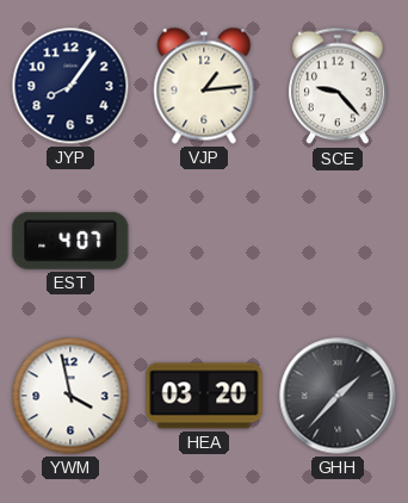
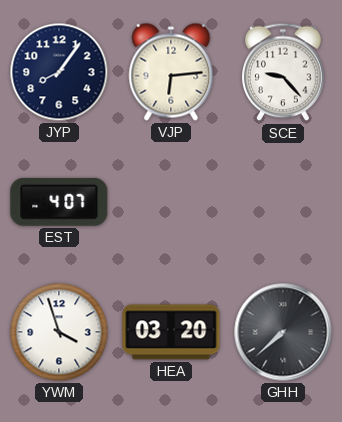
VJP: 1:14 -> 6:14
YWM: 3:58 -> 3:57
GHH: 1:37 -> 7:38
